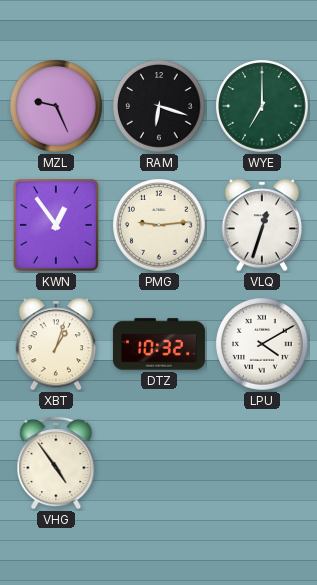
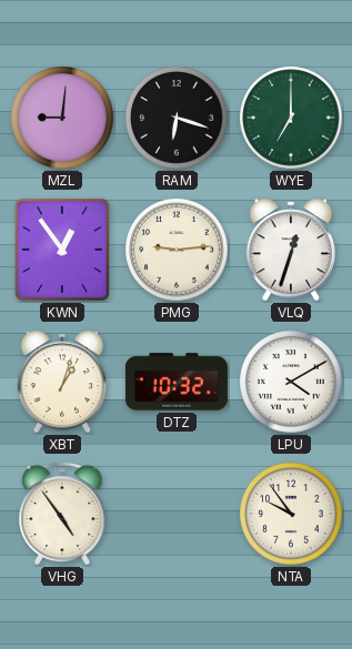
MZL: 9:26 -> 9:01
NTA: none -> 9:54
